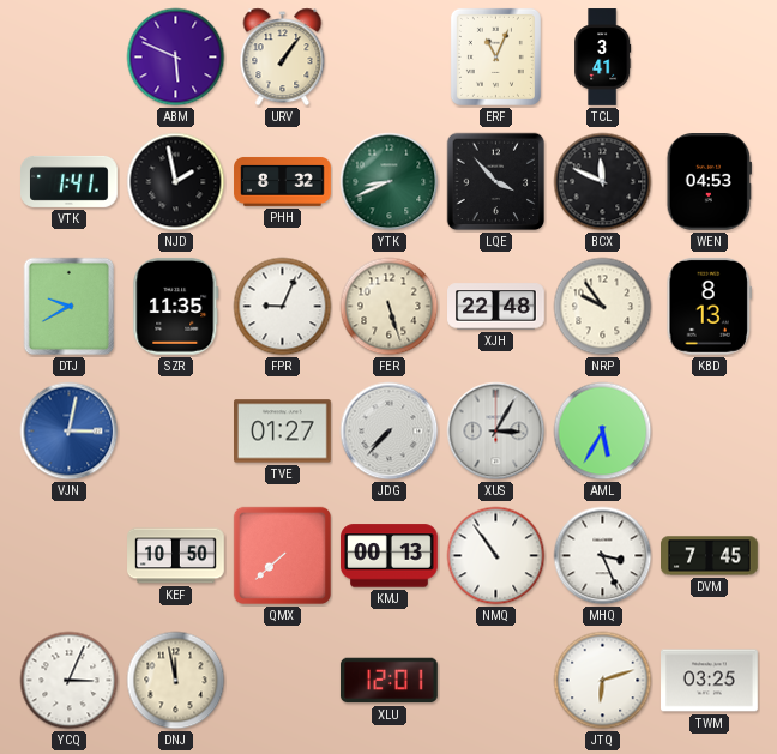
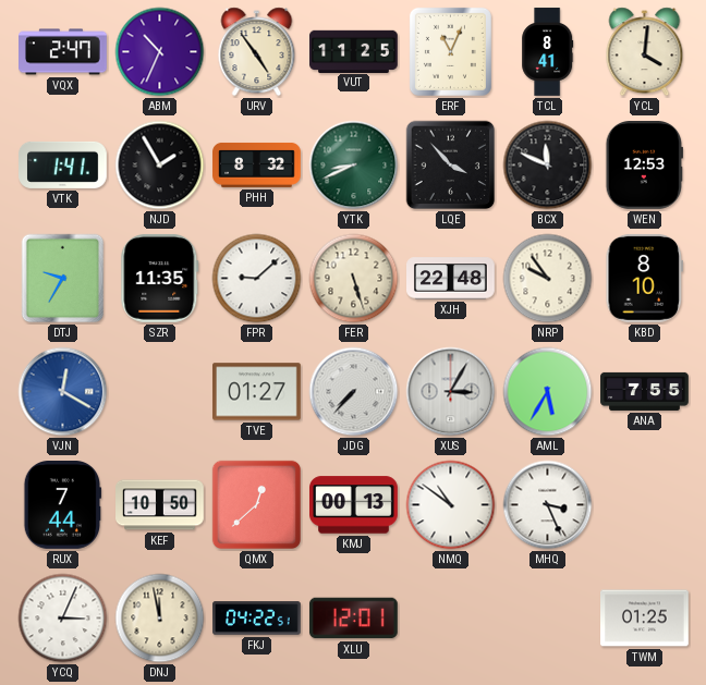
VQX: none -> 2:47
ABM: 5:49 -> 10:34
URV: 1:06 -> 4:54
VUT: none -> 11:25
TCL: 3:41 -> 8:41
YCL: none -> 4:01
NJD: 1:58 -> 1:55
WEN: 04:53 -> 12:53
DTJ: 9:40 -> 9:35
FPR: 9:04 -> 9:08
KBD: 8:13 -> 8:10
VJN: 3:02 -> 12:20
ANA: none -> 7:55
RUX: none -> 7:44
QMX: 7:38 -> 12:38
NMQ: 10:54 -> 10:51
DVM: 7:45 -> none
FKJ: none -> 04:22
JTQ: 6:12 -> none
TWM: 03:25 -> 01:25
